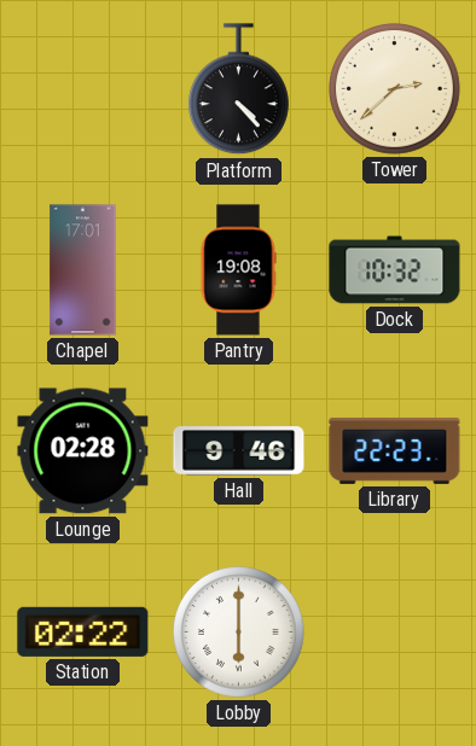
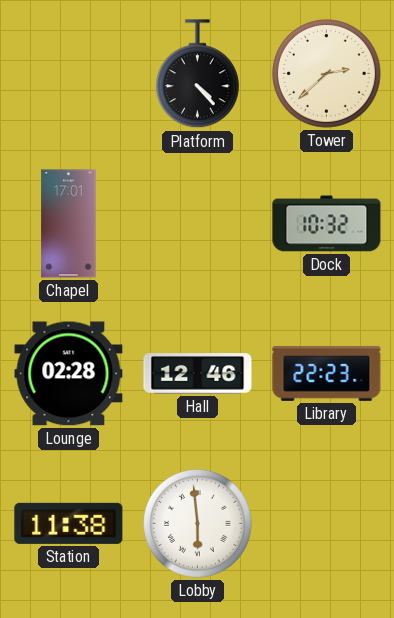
Pantry: 19:08 -> none
Hall: 9:46 -> 12:46
Station: 02:22 -> 11:38
Lobby: 6:00 -> 5:59
